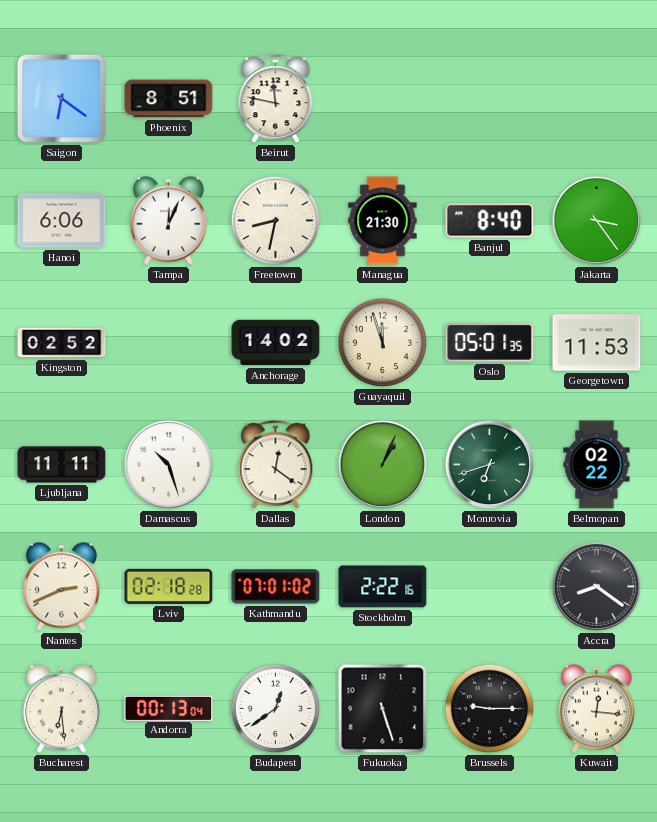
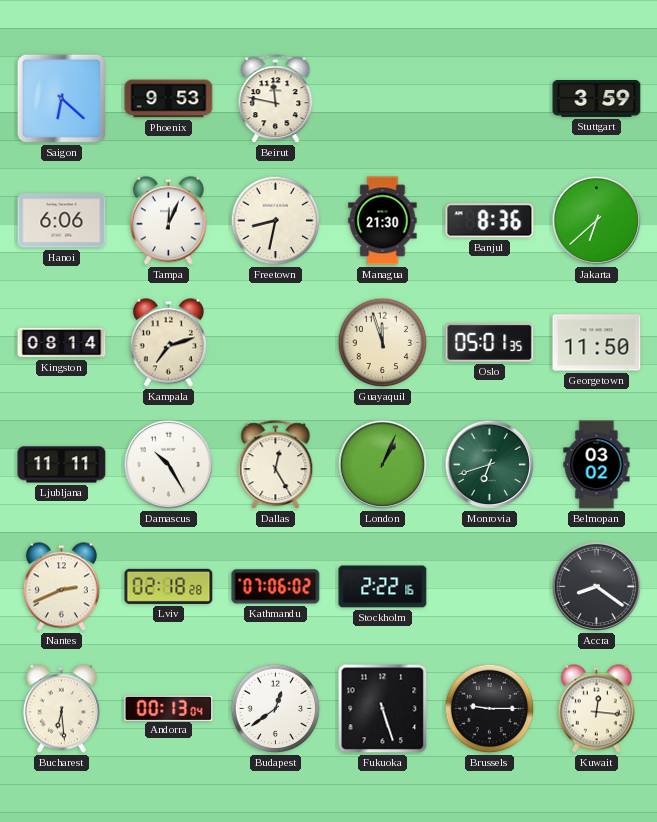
Saigon: 6:21 -> 6:22
Phoenix: 8:51 -> 9:53
Stuttgart: none -> 3:59
Banjul: 8:40 -> 8:36
Jakarta: 3:24 -> 6:38
Kingston: 02:52 -> 08:14
Kampala: none -> 7:12
Anchorage: 14:02 -> none
Georgetown: 11:53 -> 11:50
Damascus: 10:27 -> 10:25
Dallas: 12:21 -> 12:25
Belmopan: 02:22 -> 03:02
Kathmandu: 07:01 -> 07:06
